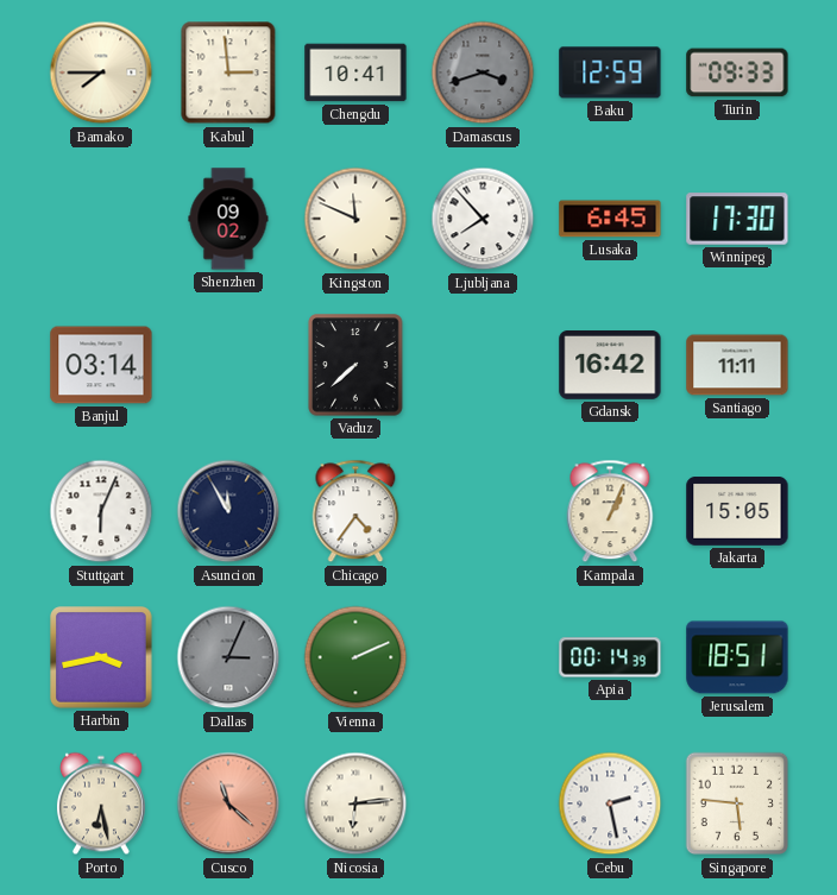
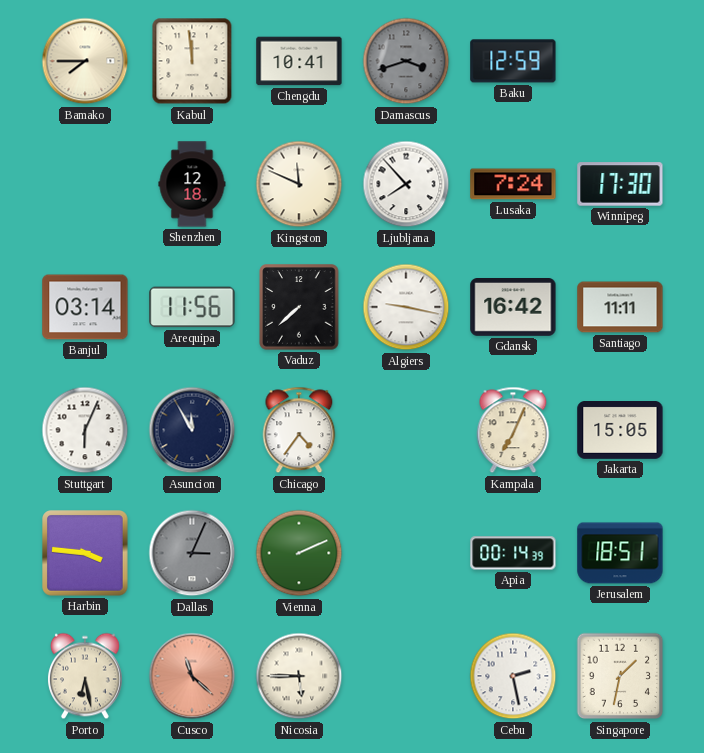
Kabul: 2:59 -> 11:59
Turin: 09:33 -> none
Shenzhen: 09:02 -> 12:18
Lusaka: 6:45 -> 7:24
Arequipa: none -> 11:56
Algiers: none -> 9:17
Kampala: 1:04 -> 7:04
Harbin: 3:43 -> 3:46
Nicosia: 6:14 -> 5:45
Singapore: 5:46 -> 1:32
